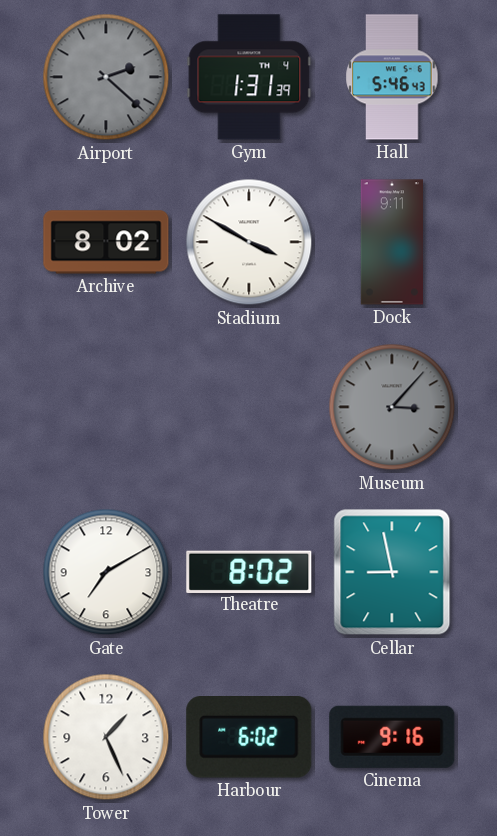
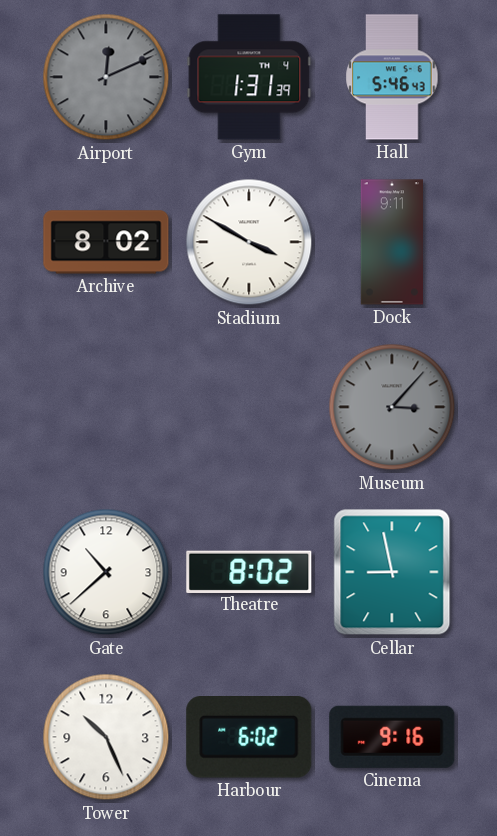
Airport: 2:22 -> 12:11
Gate: 7:10 -> 10:38
Tower: 1:26 -> 10:26
